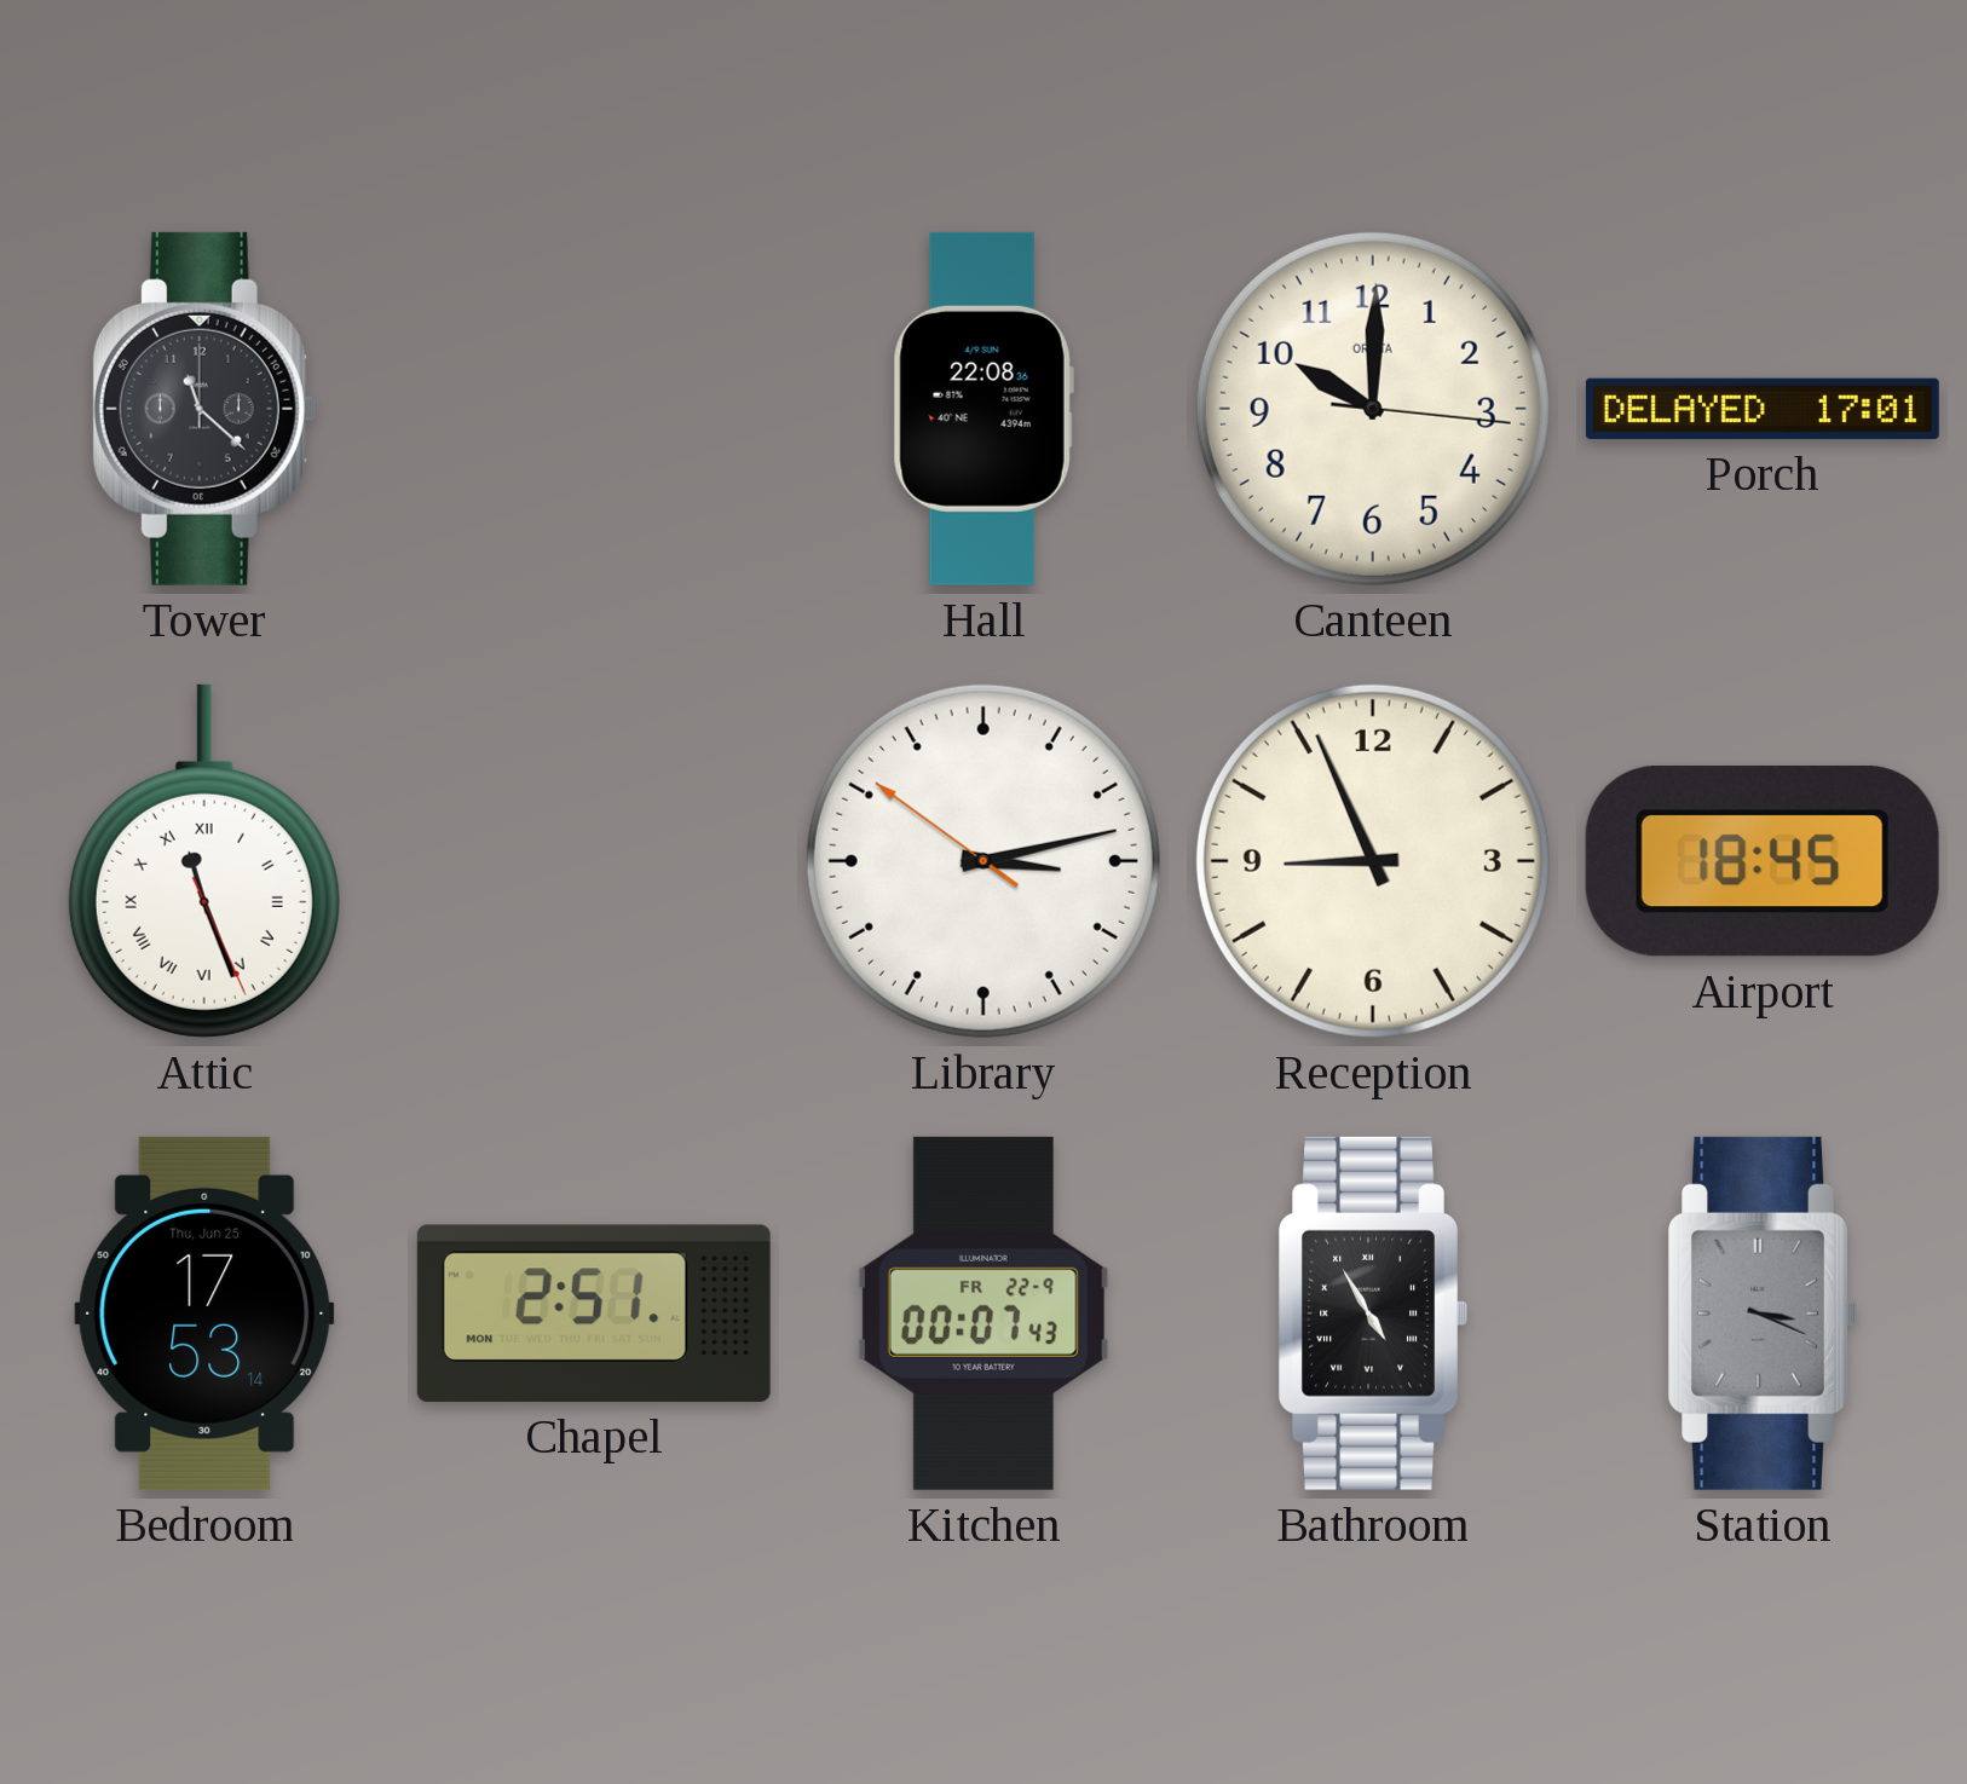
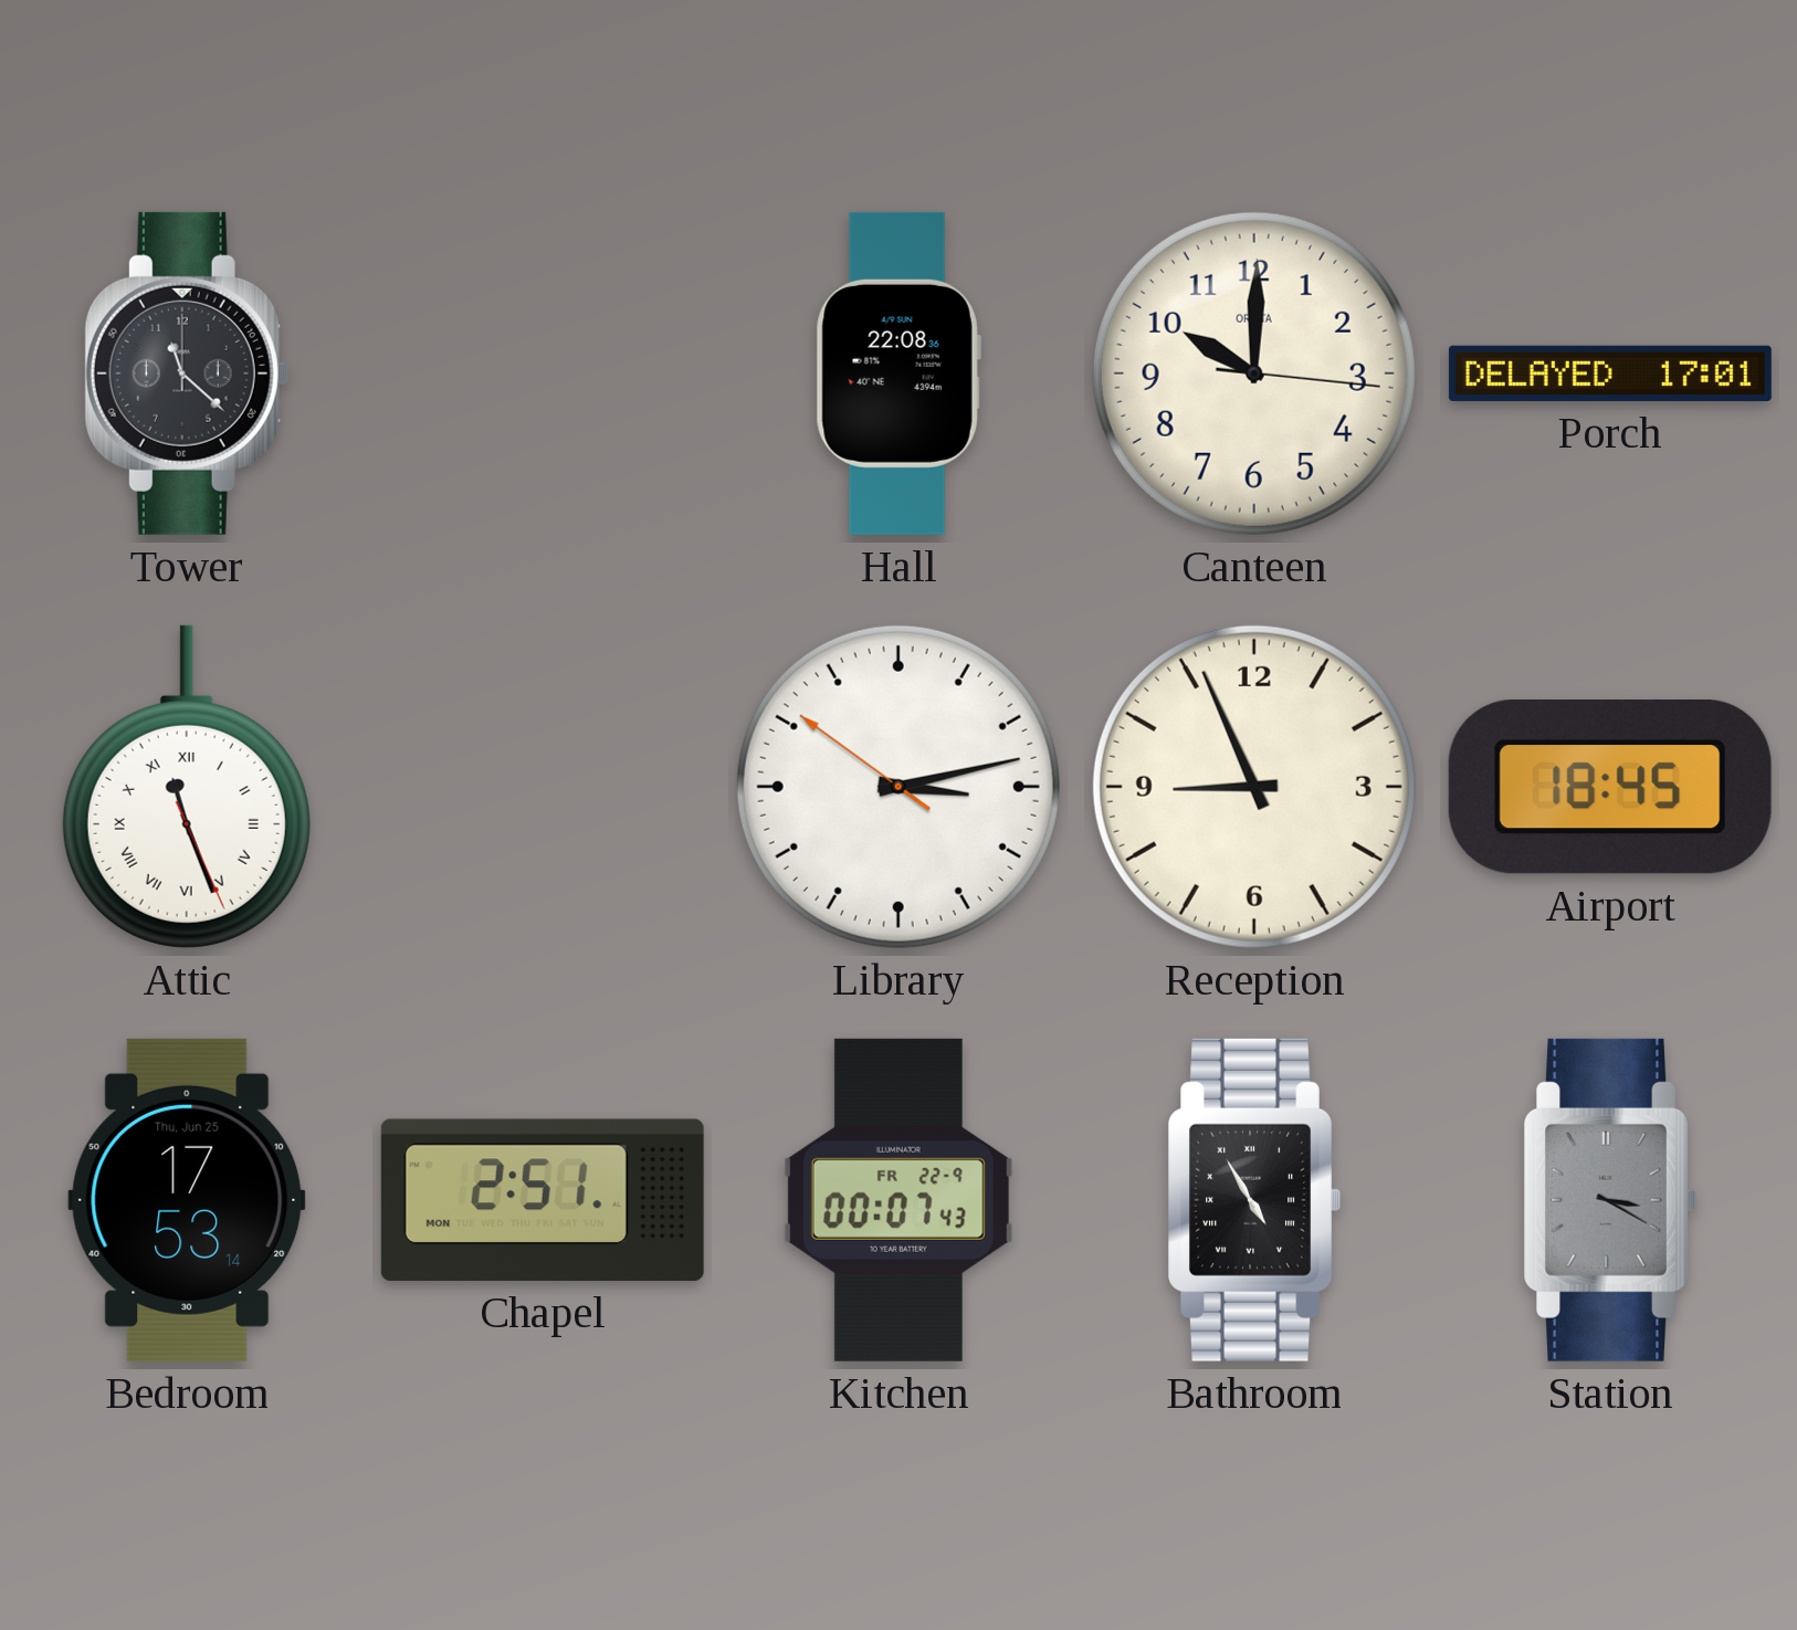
Station: 3:19 -> 3:20
